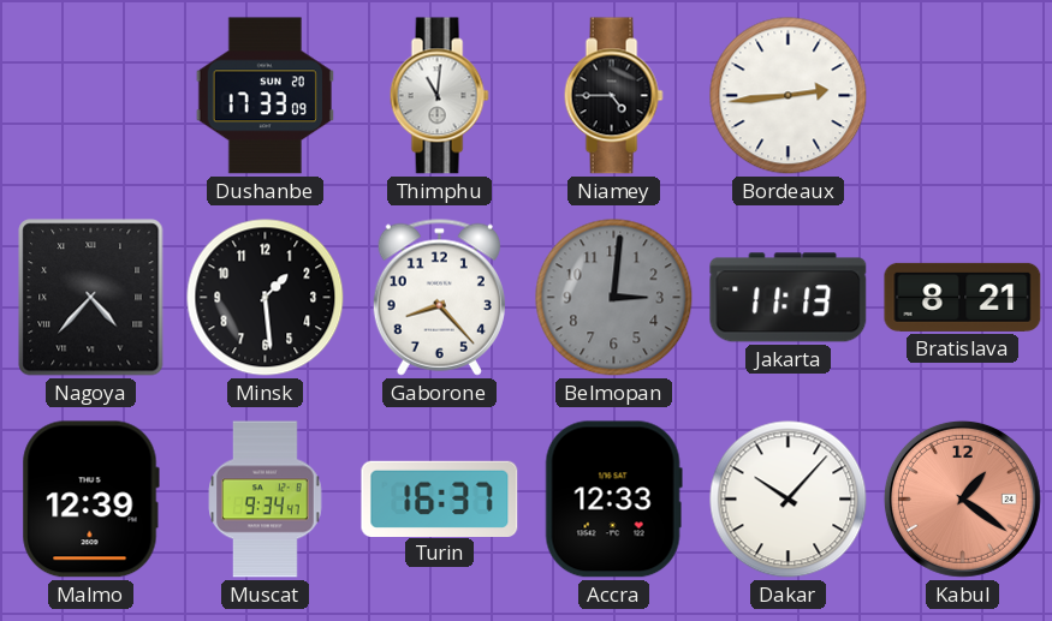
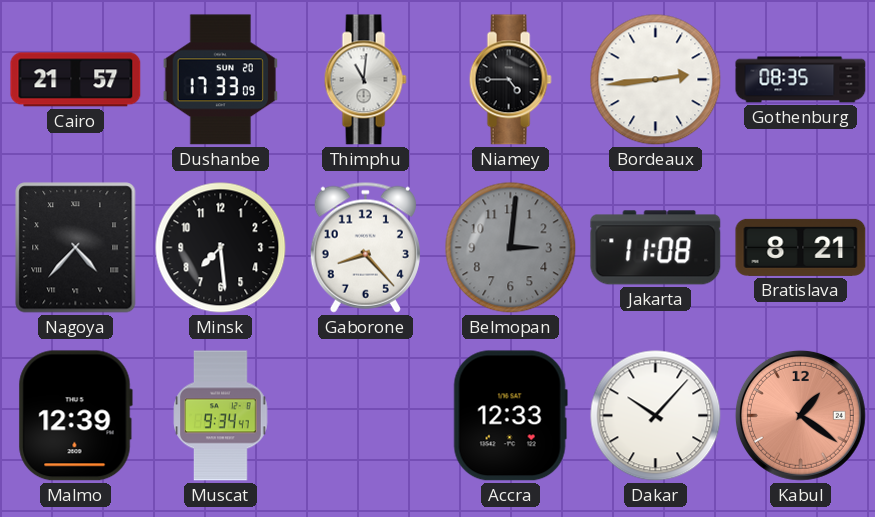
Cairo: none -> 21:57
Gothenburg: none -> 08:35
Minsk: 1:29 -> 7:29
Jakarta: 11:13 -> 11:08
Turin: 16:37 -> none
